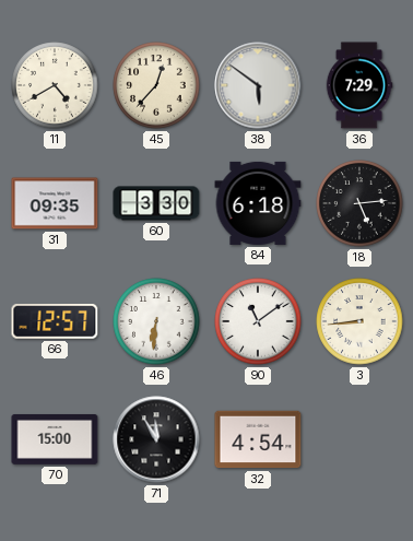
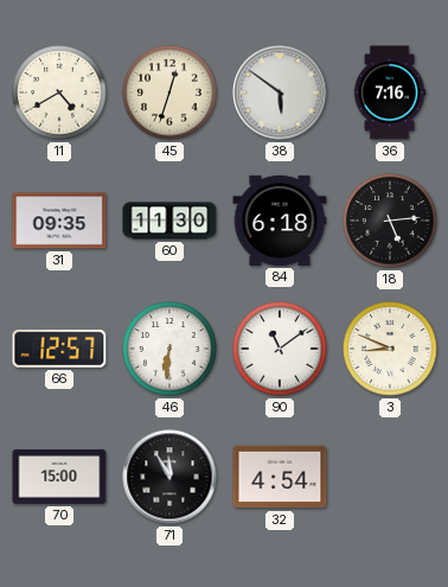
45: 12:37 -> 12:33
36: 7:29 -> 7:16
60: 3:30 -> 11:30
3: 8:44 -> 8:49
